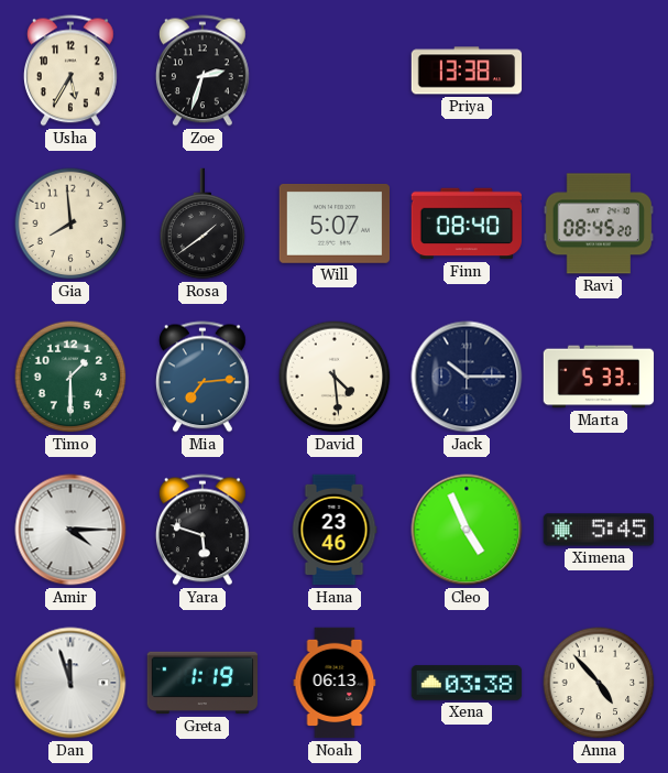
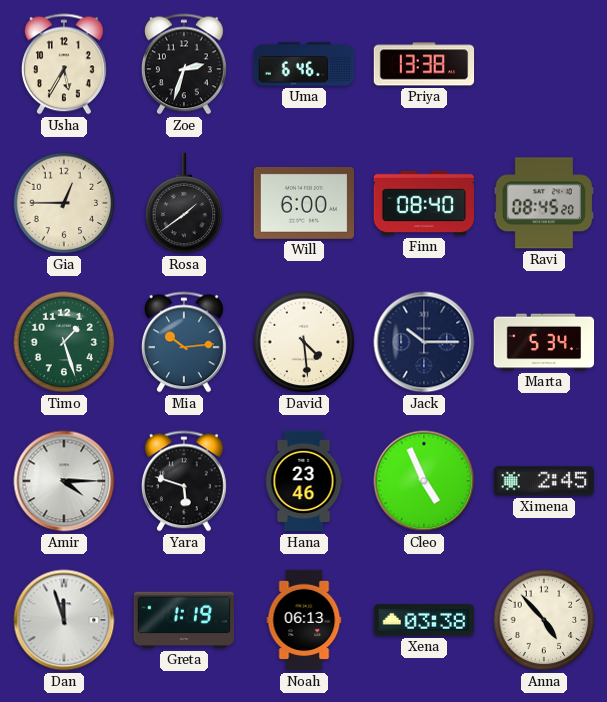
Uma: none -> 6:46
Gia: 7:59 -> 12:45
Will: 5:07 -> 6:00
Timo: 1:30 -> 1:27
Mia: 7:14 -> 10:14
Marta: 5:33 -> 5:34
Ximena: 5:45 -> 2:45
